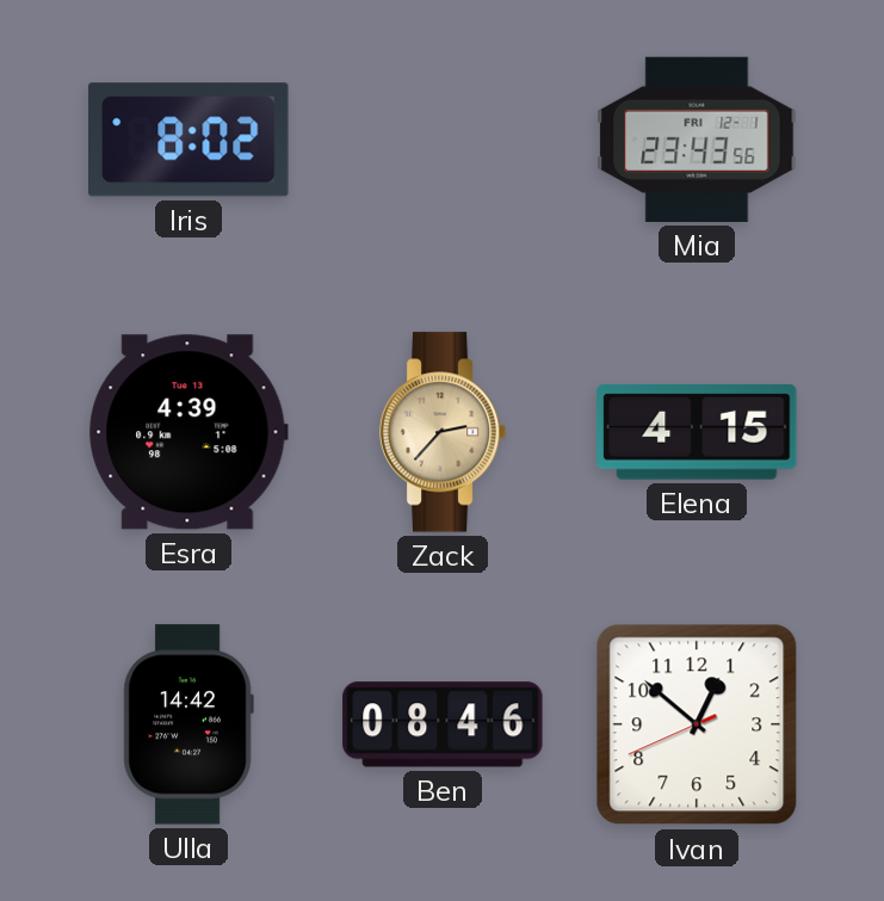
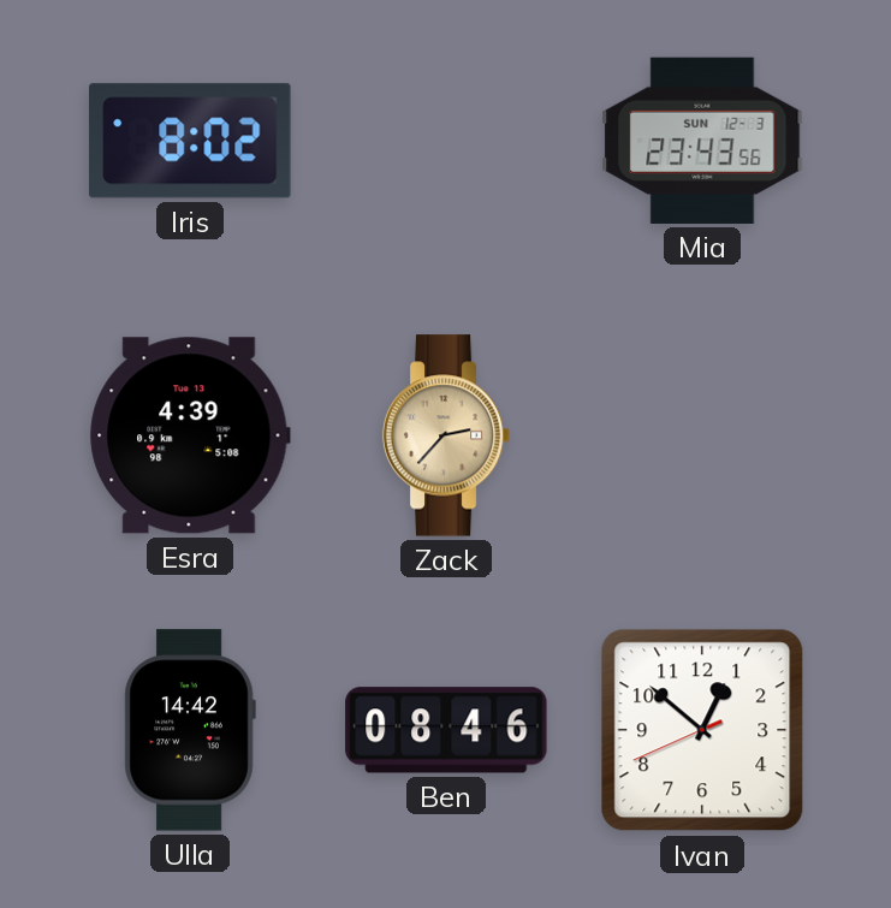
Mia date: FRI 12-1 -> SUN 12-3
Elena: 4:15 -> none
